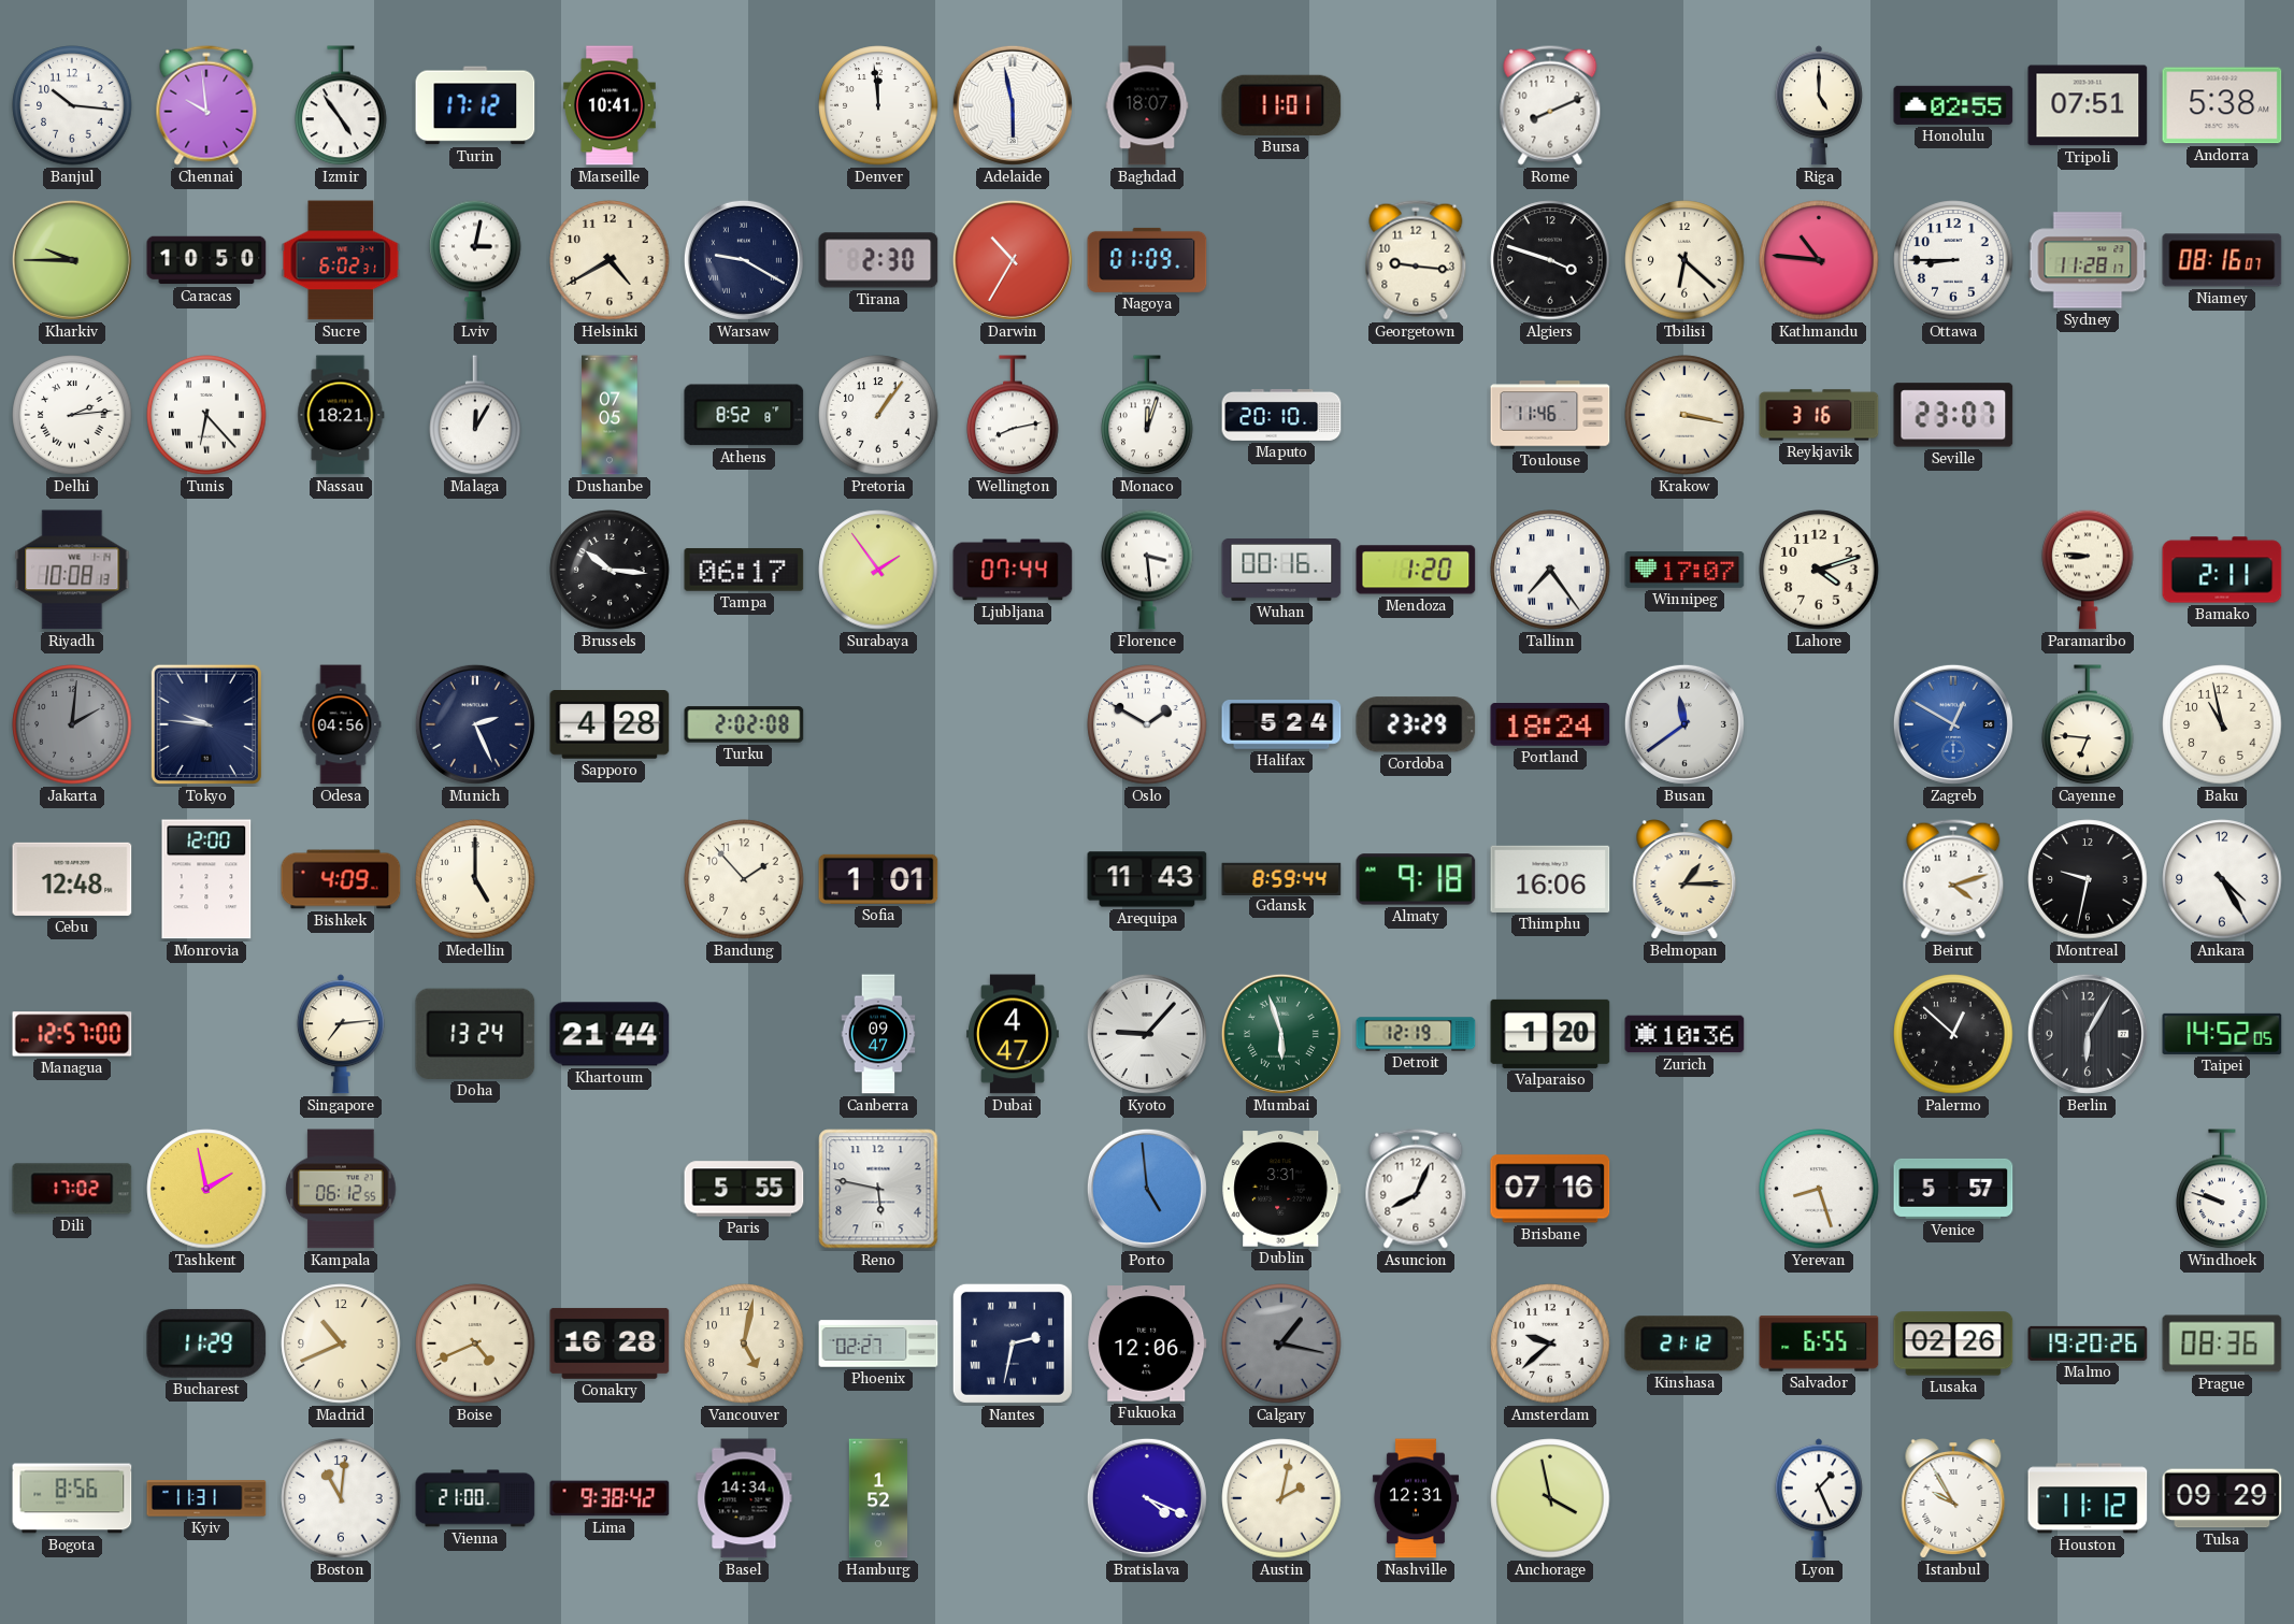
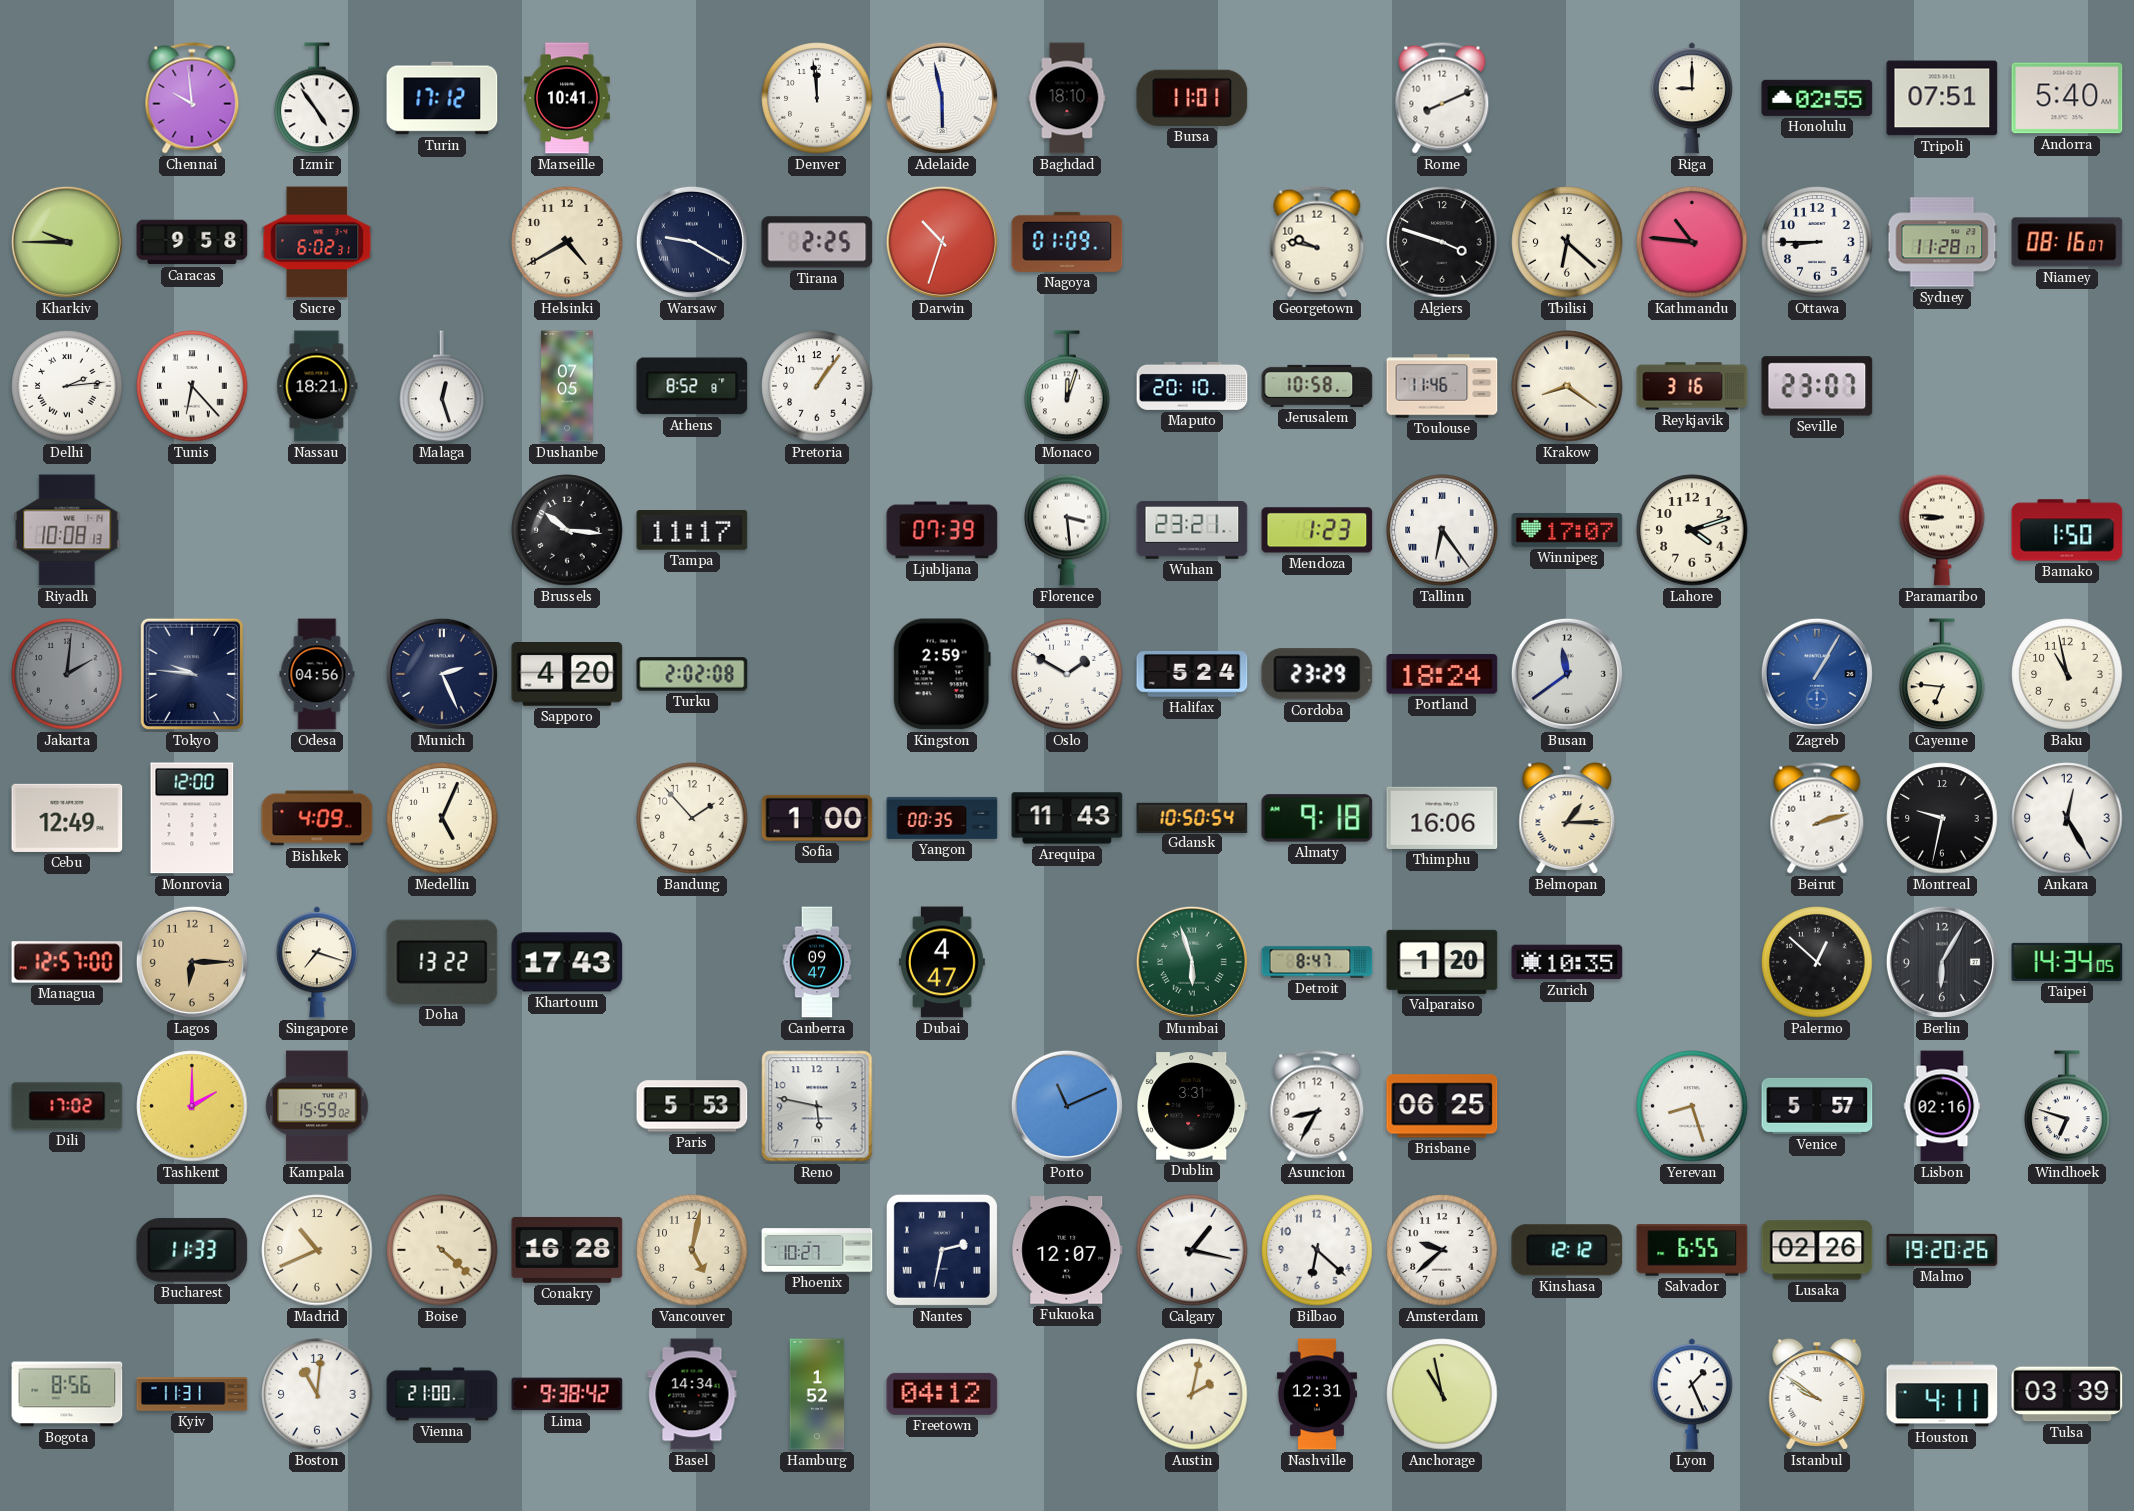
Banjul: 10:16 -> none
Baghdad: 18:07 -> 18:10
Riga: 5:00 -> 9:00
Andorra: 5:38 -> 5:40
Caracas: 10:50 -> 9:58
Lviv: 3:02 -> none
Tirana: 2:30 -> 2:25
Darwin: 10:35 -> 10:33
Georgetown: 9:16 -> 9:47
Malaga: 12:05 -> 12:27
Wellington: 8:13 -> none
Jerusalem: none -> 10:58
Krakow: 3:17 -> 8:21
Tampa: 06:17 -> 11:17
Surabaya: 1:54 -> none
Ljubljana: 07:44 -> 07:39
Wuhan: 00:16 -> 23:21
Mendoza: 1:20 -> 1:23
Tallinn: 7:24 -> 6:24
Bamako: 2:11 -> 1:50
Sapporo: 4:28 -> 4:20
Kingston: none -> 2:59
Zagreb: 12:50 -> 1:05
Cebu: 12:48 -> 12:49
Medellin: 5:00 -> 5:04
Sofia: 1:01 -> 1:00
Yangon: none -> 00:35
Gdansk: 8:59 -> 10:50
Beirut: 4:12 -> 2:12
Ankara: 4:25 -> 12:25
Lagos: none -> 6:15
Singapore: 7:14 -> 7:18
Doha: 13:24 -> 13:22
Khartoum: 21:44 -> 17:43
Kyoto: 9:07 -> none
Detroit: 12:19 -> 8:47
Zurich: 10:36 -> 10:35
Taipei: 14:52 -> 14:34
Tashkent: 1:58 -> 2:00
Kampala: 06:12 -> 15:59
Paris: 5:55 -> 5:53
Porto: 4:59 -> 11:11
Asuncion: 8:04 -> 8:35
Brisbane: 07:16 -> 06:25
Lisbon: none -> 02:16
Windhoek: 9:48 -> 6:48
Bucharest: 11:29 -> 11:33
Boise: 4:41 -> 4:22
Phoenix: 02:27 -> 10:27
Fukuoka: 12:06 -> 12:07
Calgary dial: grey -> white
Bilbao: none -> 6:22
Kinshasa: 21:12 -> 12:12
Prague: 08:36 -> none
Freetown: none -> 04:12
Bratislava: 4:19 -> none
Anchorage: 3:58 -> 10:58
Istanbul: 9:55 -> 9:51
Houston: 11:12 -> 4:11
Tulsa: 09:29 -> 03:39
